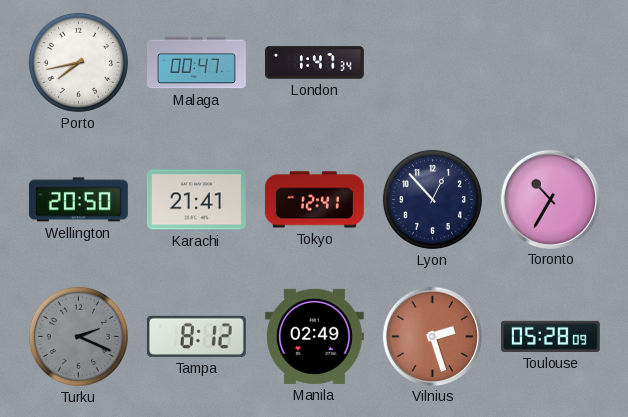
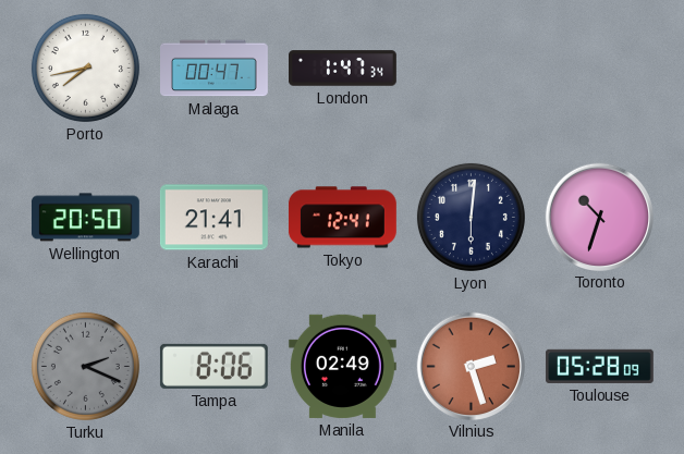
Lyon: 12:53 -> 6:01
Toronto: 10:35 -> 10:33
Tampa: 8:12 -> 8:06
